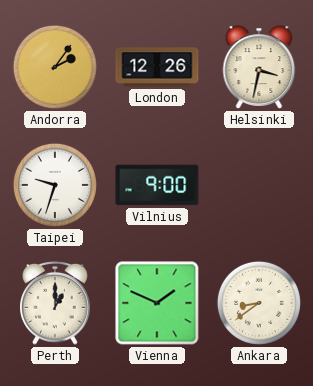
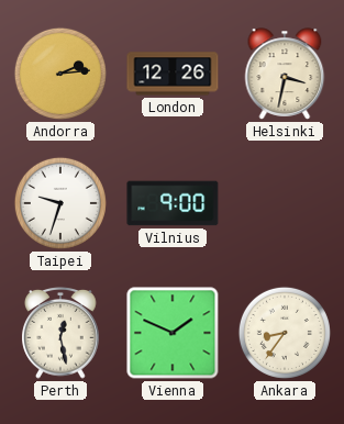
Andorra: 2:06 -> 2:14
Perth: 1:00 -> 12:28
Ankara: 8:39 -> 8:36
